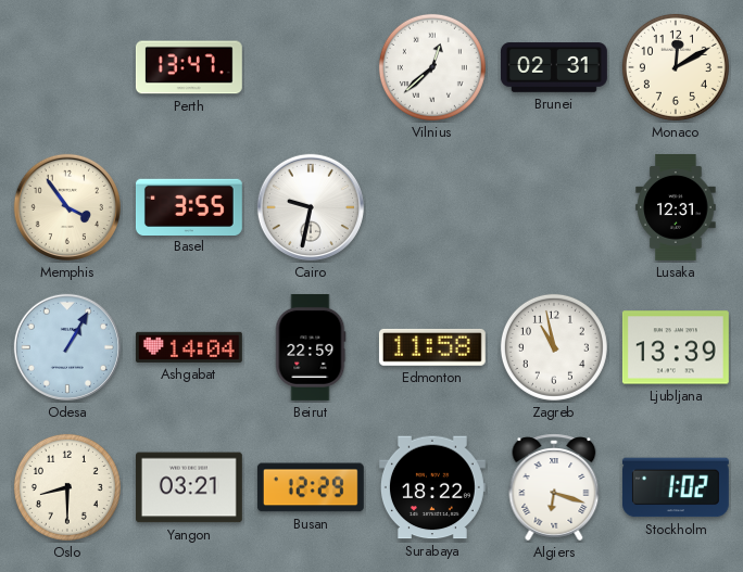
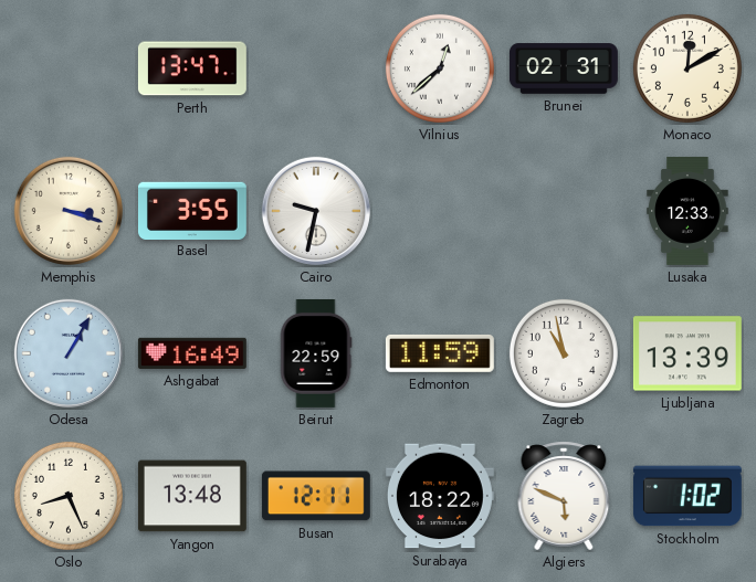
Memphis: 3:54 -> 3:18
Lusaka: 12:31 -> 12:33
Ashgabat: 14:04 -> 16:49
Edmonton: 11:58 -> 11:59
Oslo: 8:30 -> 8:26
Yangon: 03:21 -> 13:48
Busan: 12:29 -> 12:11
Algiers: 6:18 -> 5:49
